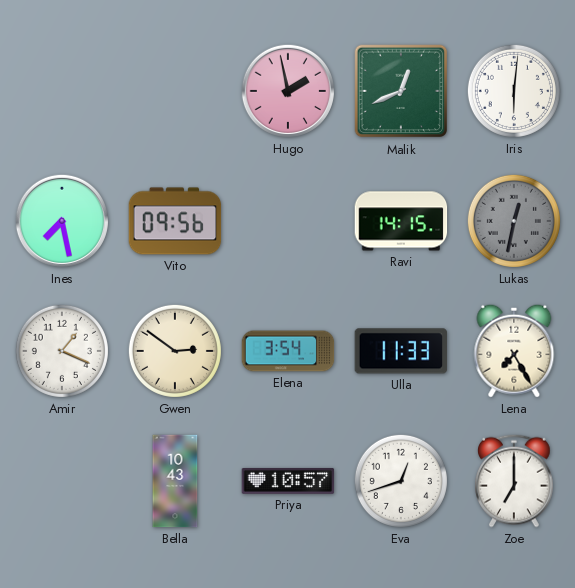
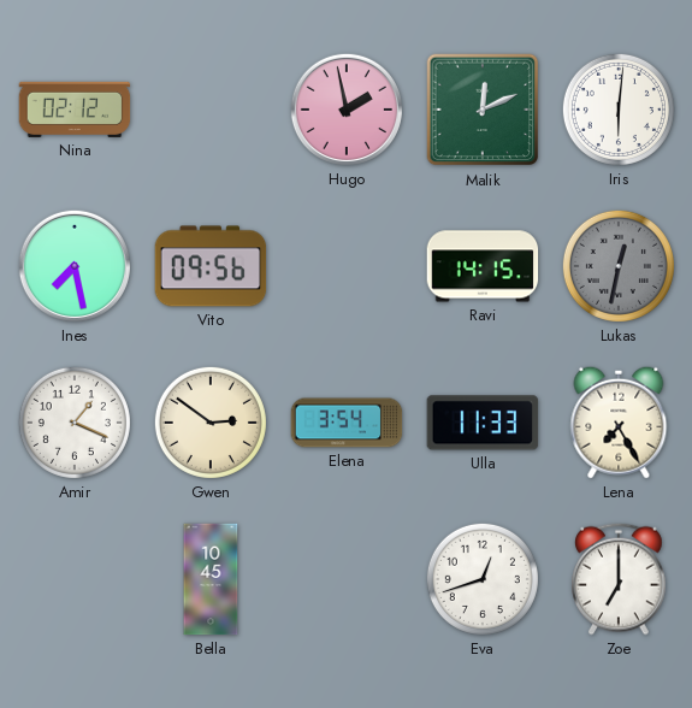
Nina: none -> 02:12
Malik: 12:41 -> 12:11
Bella: 10:43 -> 10:45
Priya: 10:57 -> none
